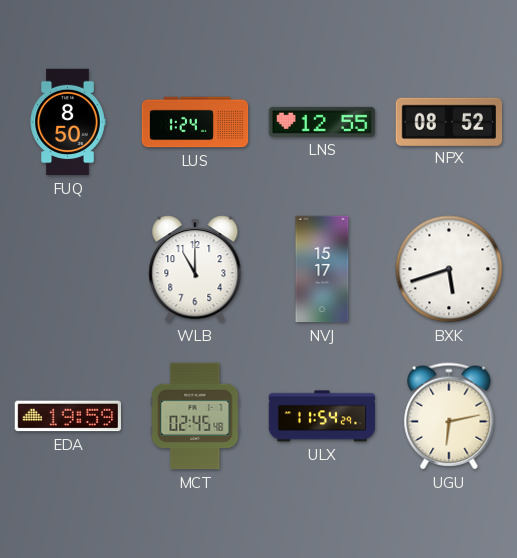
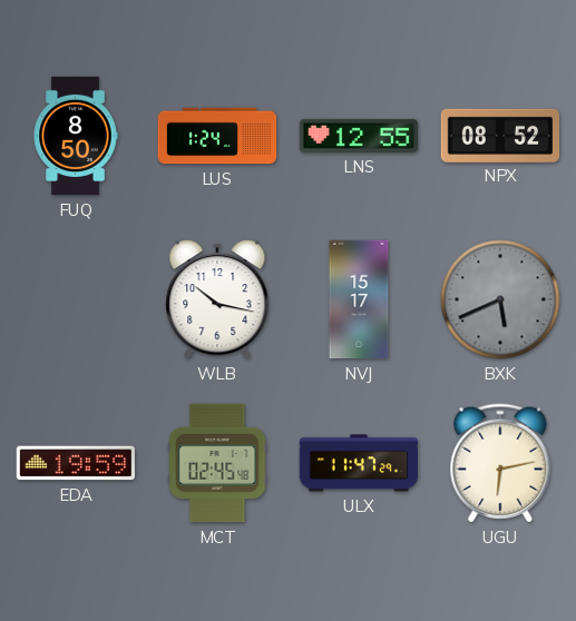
WLB: 11:00 -> 10:17
BXK: 5:42 -> 5:41
BXK dial: white -> grey
ULX: 11:54 -> 11:47
